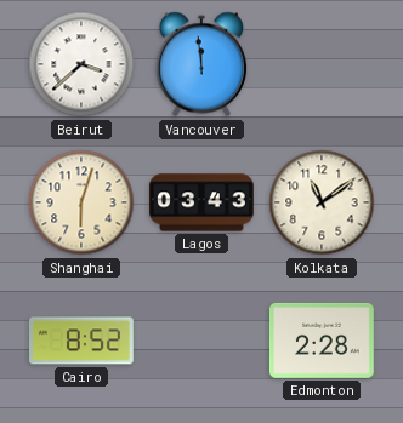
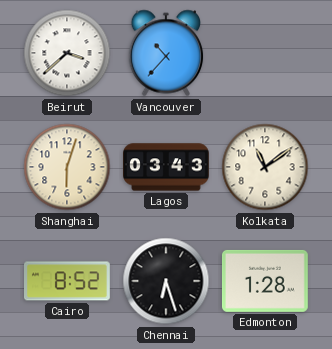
Vancouver: 11:59 -> 10:37
Chennai: none -> 6:27
Edmonton: 2:28 -> 1:28
